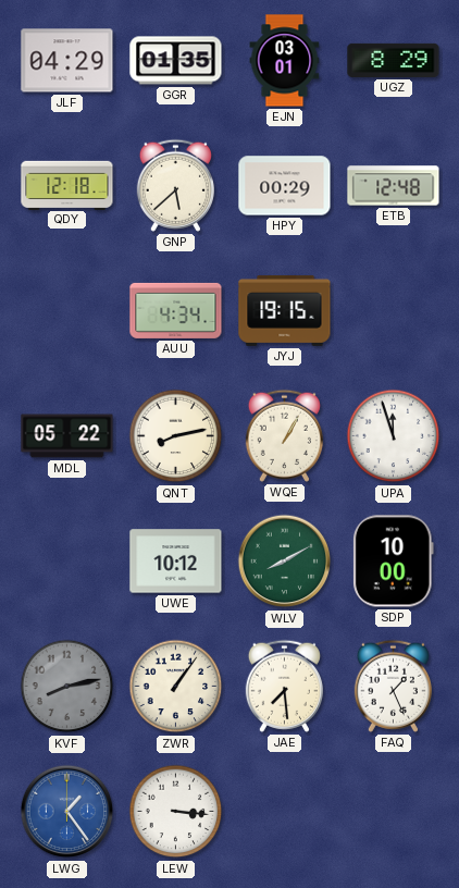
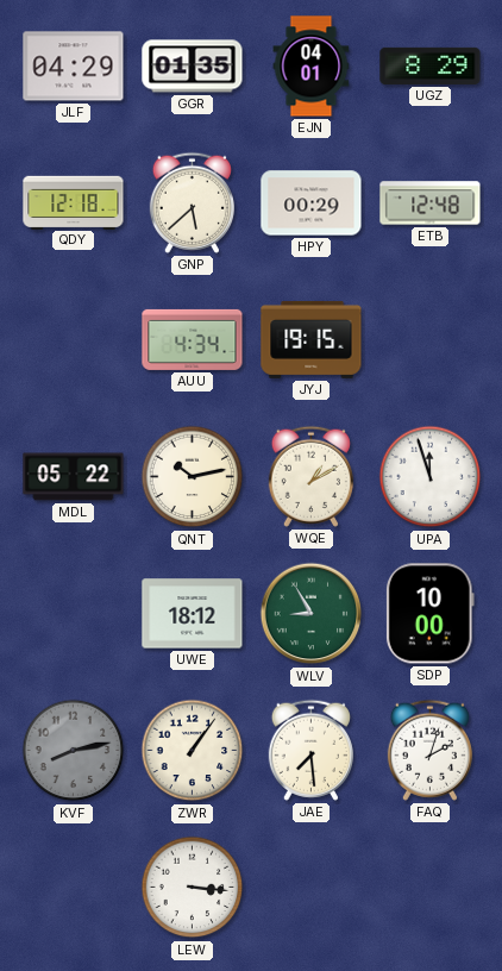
EJN: 03:01 -> 04:01
QNT: 8:13 -> 10:13
WQE: 1:05 -> 1:10
UWE: 10:12 -> 18:12
WLV: 8:10 -> 8:55
FAQ: 1:26 -> 2:03
LWG: 1:24 -> none
